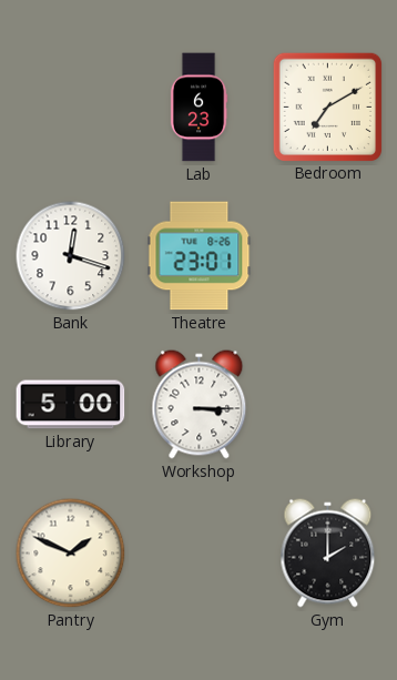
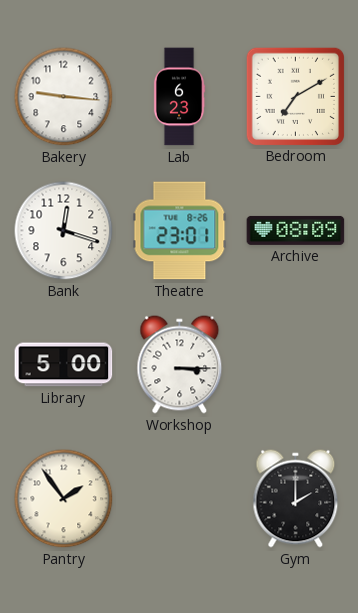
Bakery: none -> 9:16
Archive: none -> 08:09
Pantry: 1:49 -> 1:54
